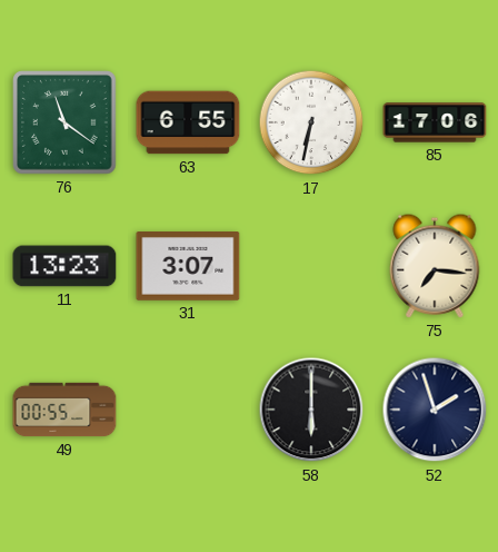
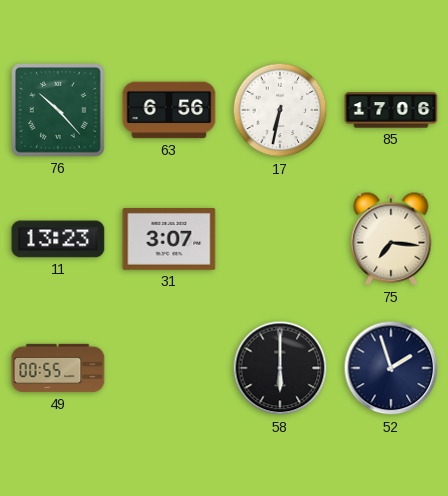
76: 11:21 -> 10:23
63: 6:55 -> 6:56
